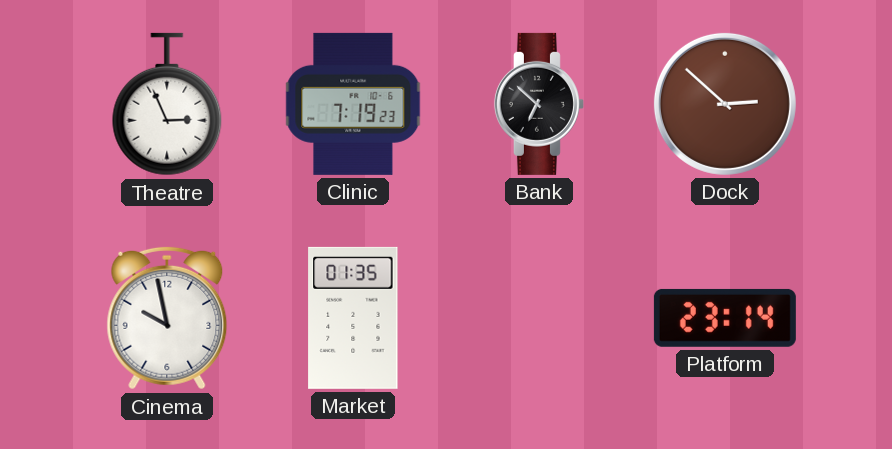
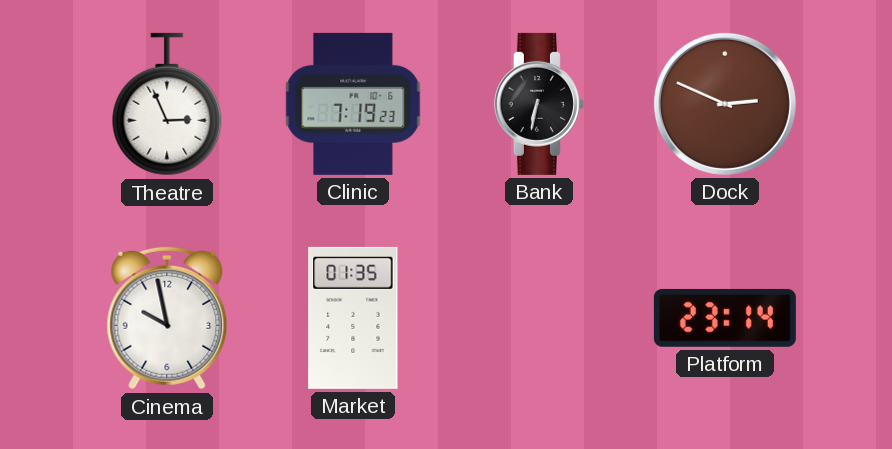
Bank: 6:52 -> 6:32
Dock: 2:52 -> 2:49
